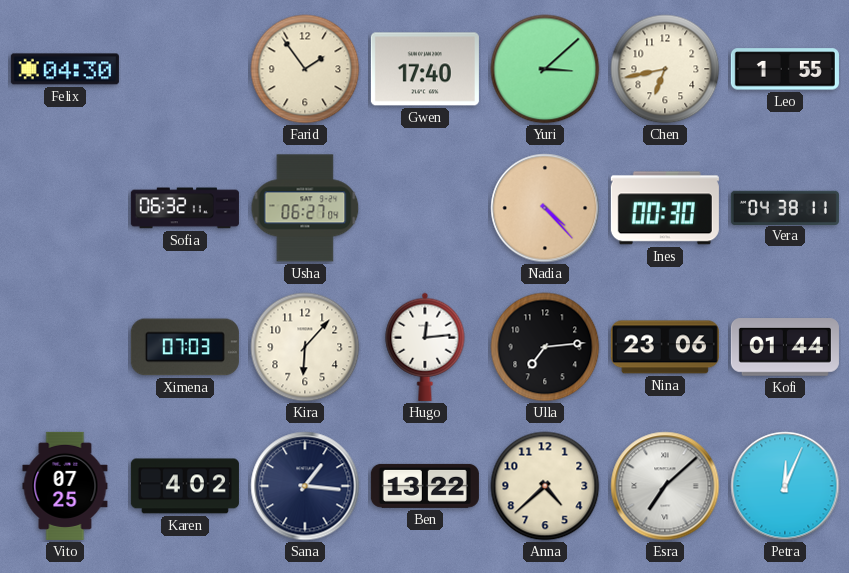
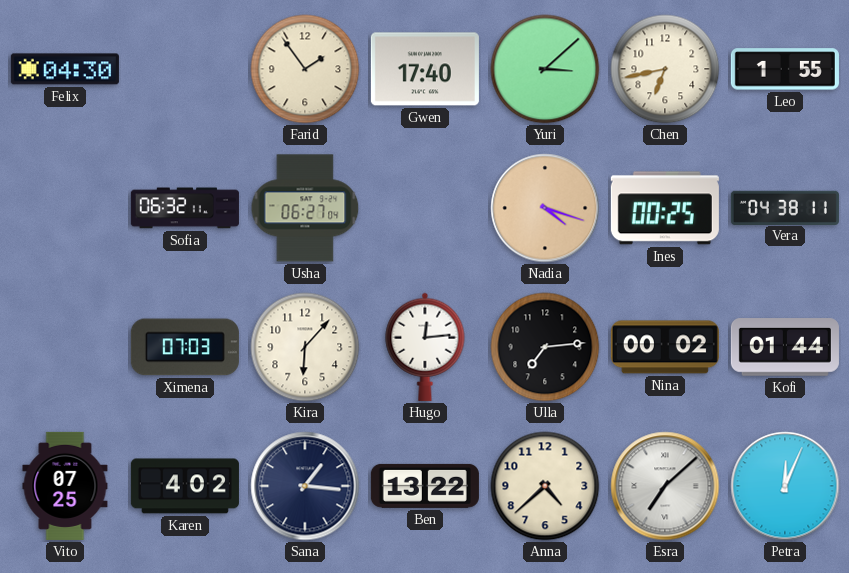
Nadia: 4:23 -> 4:18
Ines: 00:30 -> 00:25
Nina: 23:06 -> 00:02
